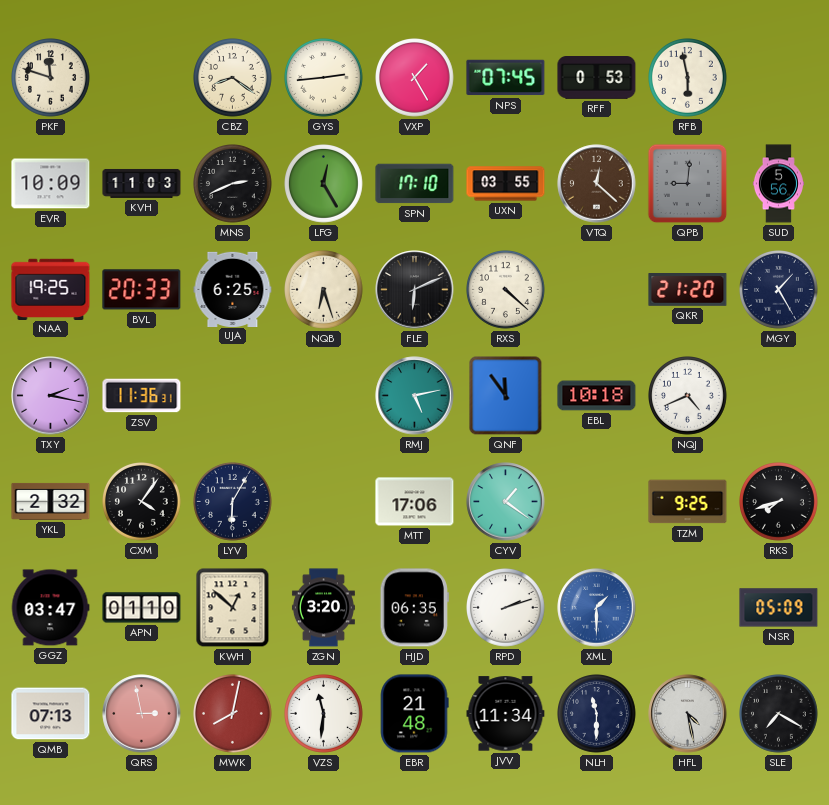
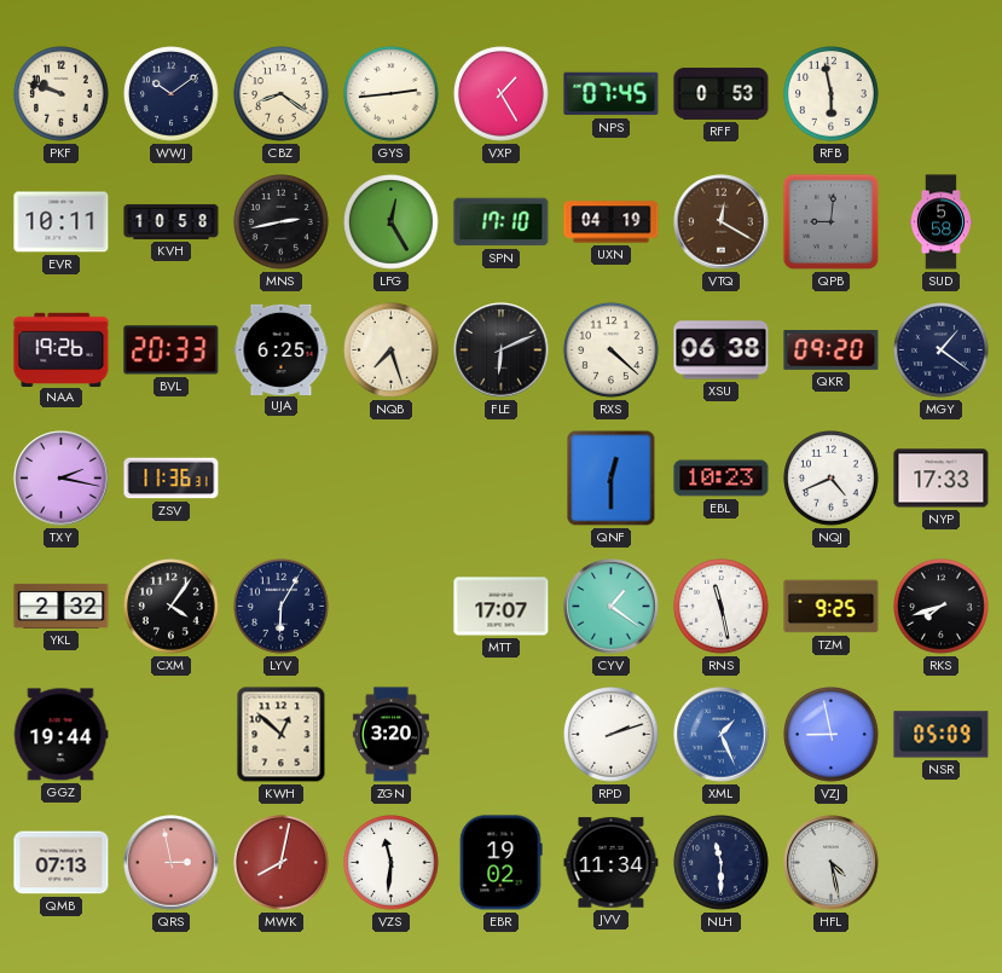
PKF: 11:48 -> 9:48
WWJ: none -> 10:09
EVR: 10:09 -> 10:11
KVH: 11:03 -> 10:58
MNS: 2:41 -> 2:43
UXN: 03:55 -> 04:19
VTQ: 12:22 -> 12:20
SUD: 5:56 -> 5:58
NAA: 19:25 -> 19:26
NQB: 6:27 -> 7:27
XSU: none -> 06:38
QKR: 21:20 -> 09:20
MGY: 1:25 -> 1:21
RMJ: 5:13 -> none
QNF: 11:54 -> 12:30
EBL: 10:18 -> 10:23
NYP: none -> 17:33
MTT: 17:06 -> 17:07
RNS: none -> 11:28
GGZ: 03:47 -> 19:44
APN: 01:10 -> none
HJD: 06:35 -> none
XML: 1:30 -> 1:26
VZJ: none -> 8:58
EBR: 21:48 -> 19:02
SLE: 7:20 -> none
